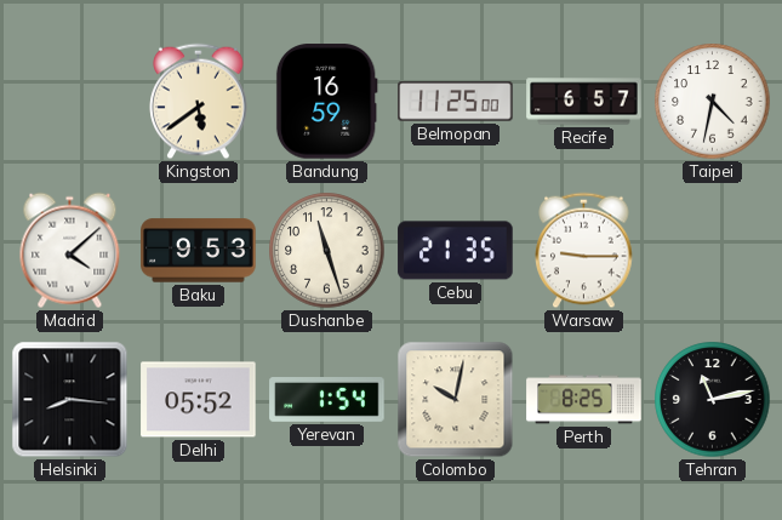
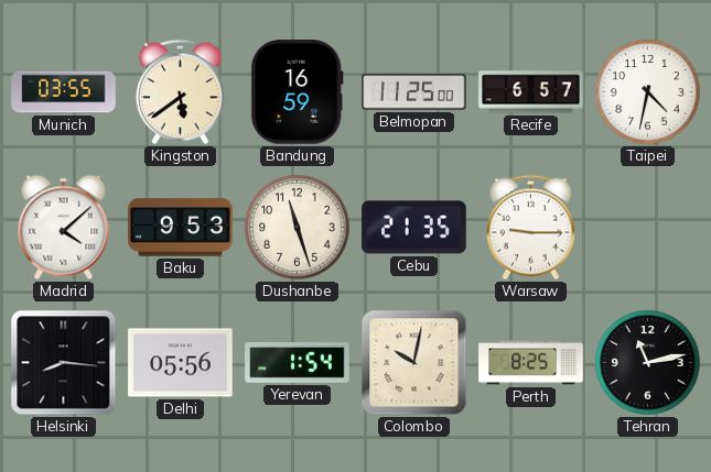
Munich: none -> 03:55
Delhi: 05:52 -> 05:56
